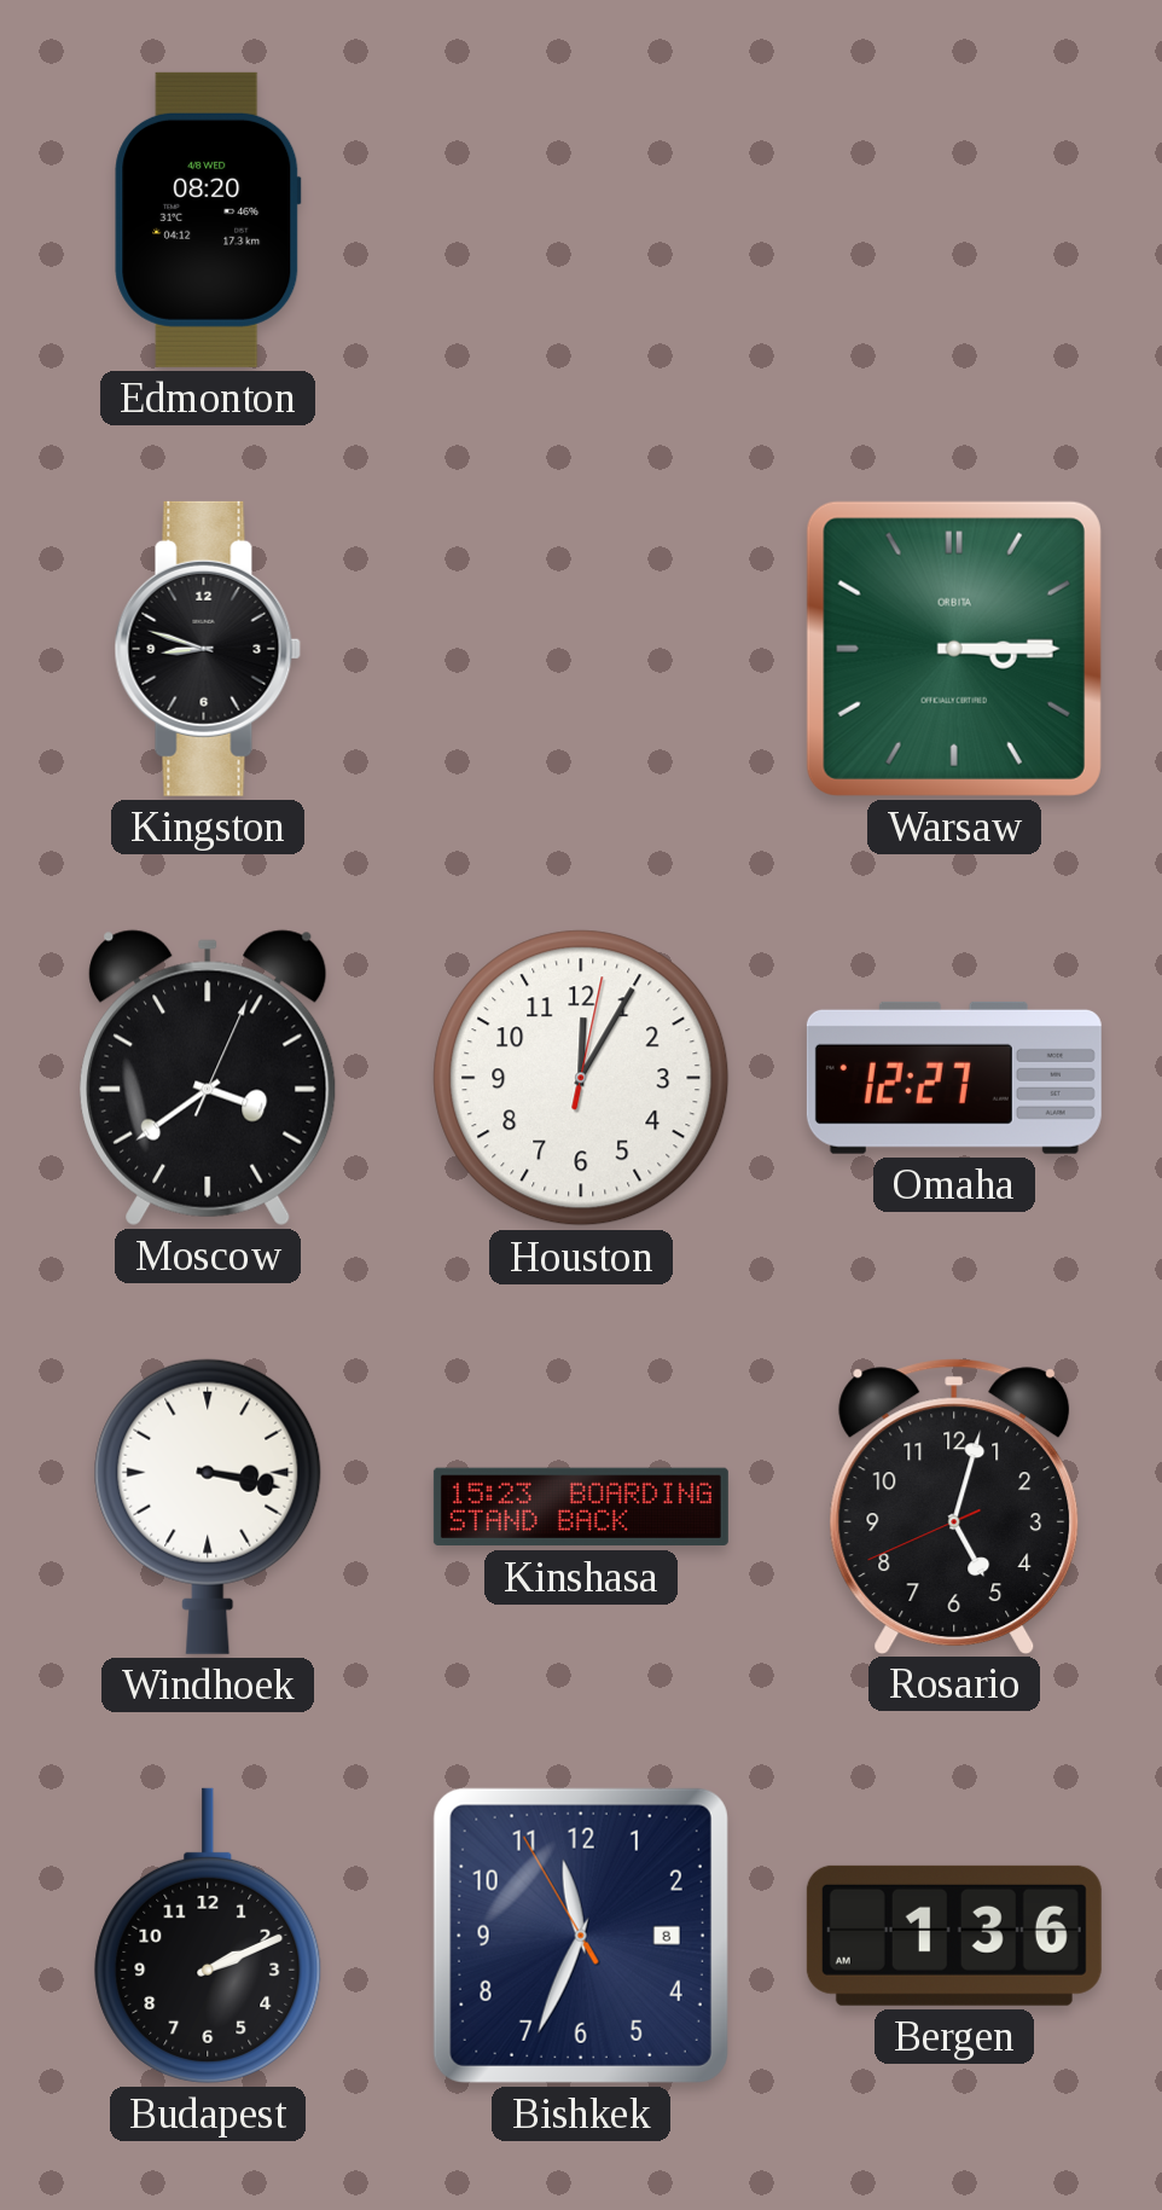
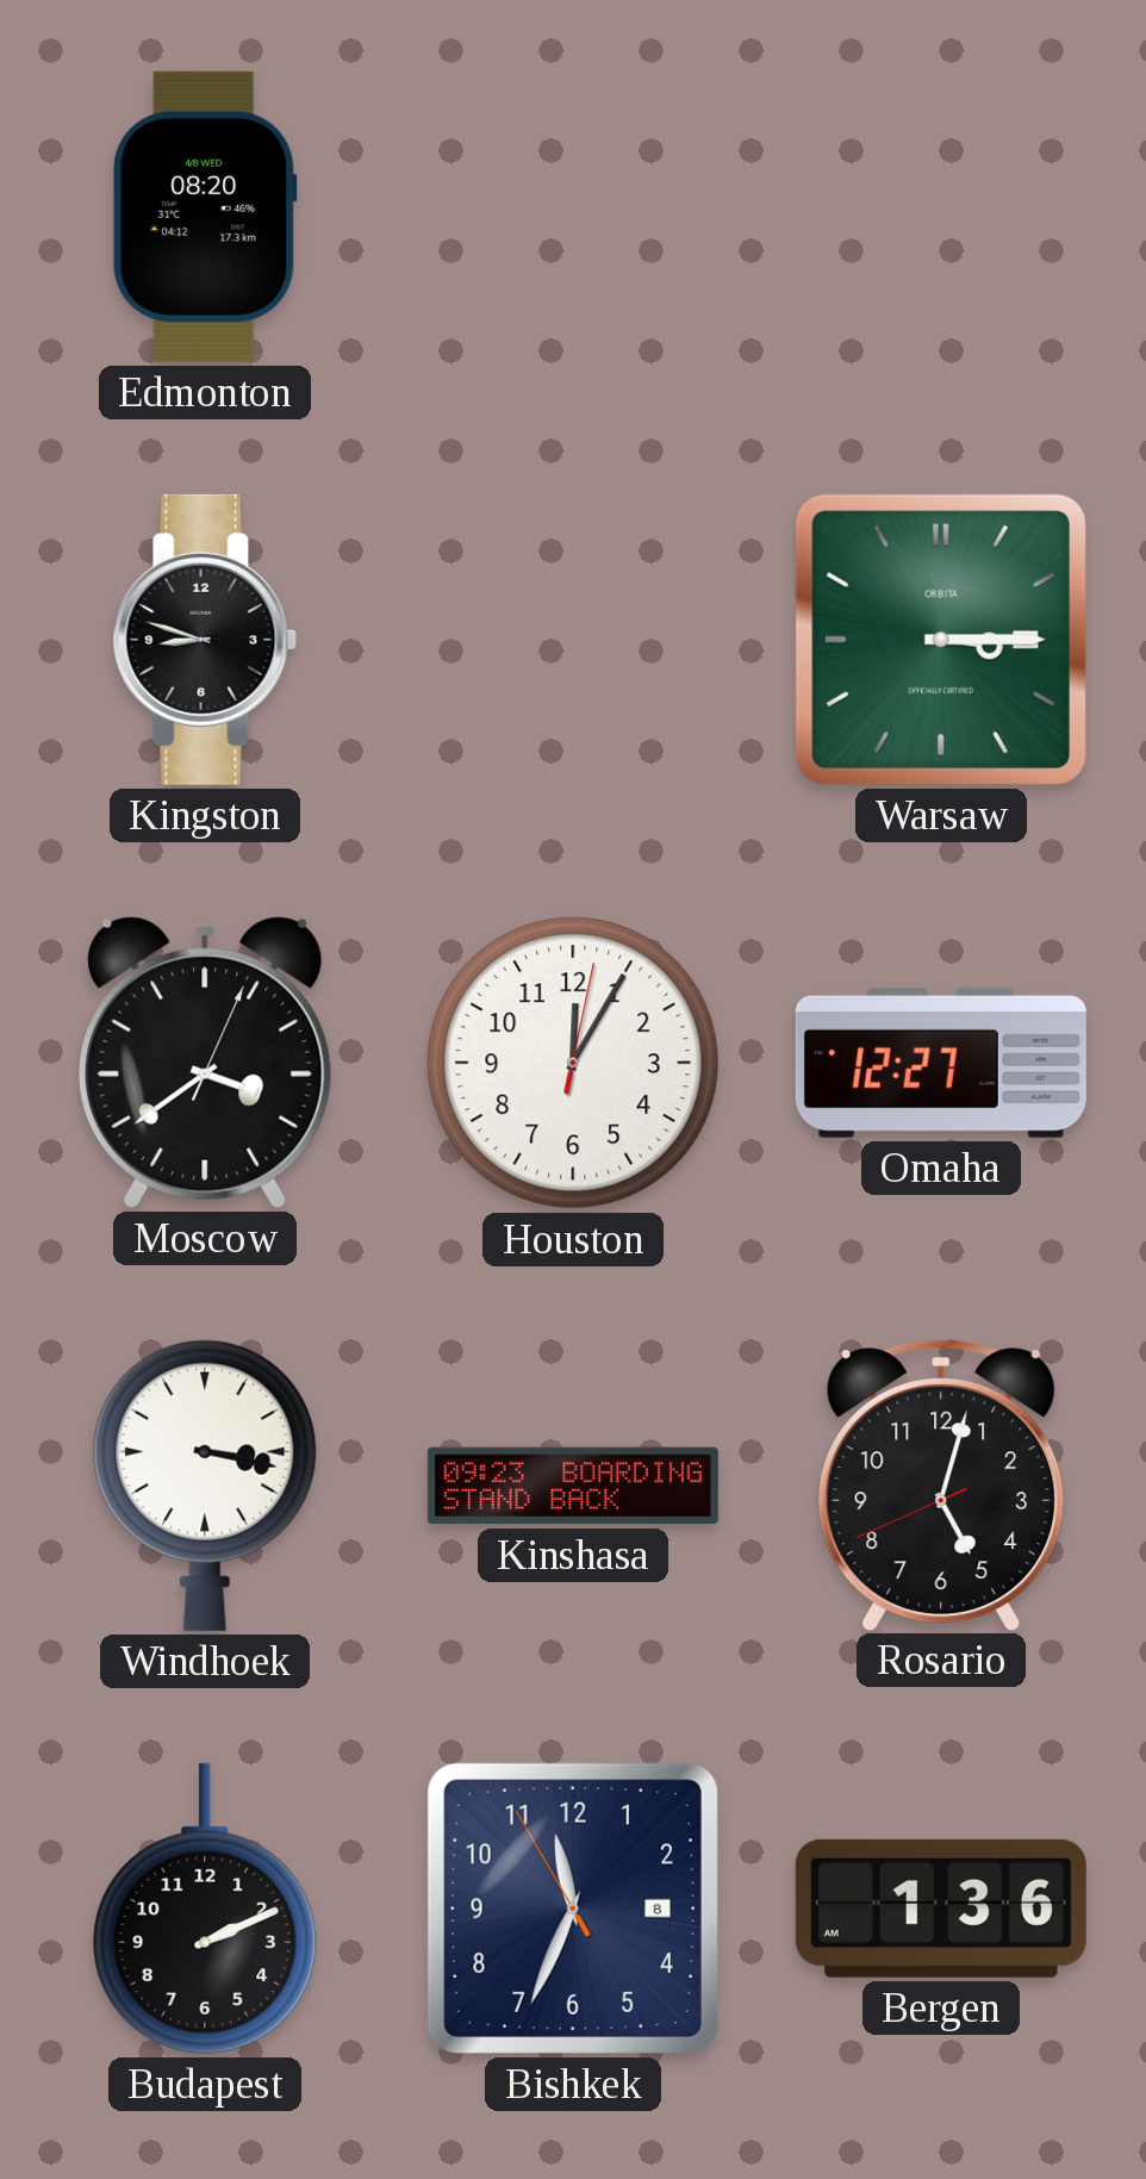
Kinshasa: 15:23 -> 09:23
